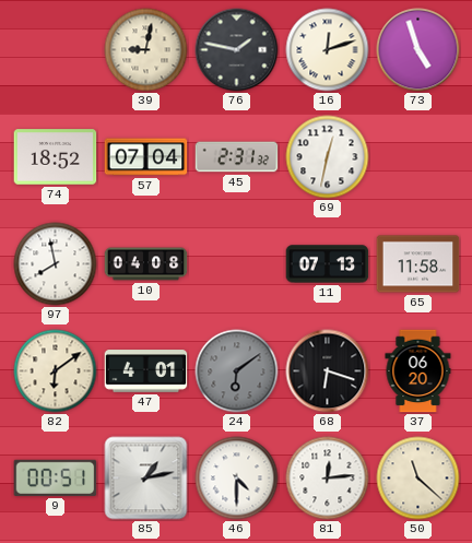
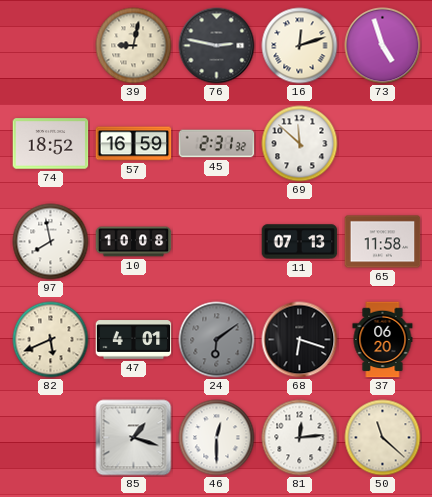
76: 1:47 -> 2:47
57: 07:04 -> 16:59
69: 12:32 -> 11:52
10: 04:08 -> 10:08
82: 6:09 -> 5:41
9: 00:51 -> none
85: 1:13 -> 1:18
46: 4:30 -> 12:30
